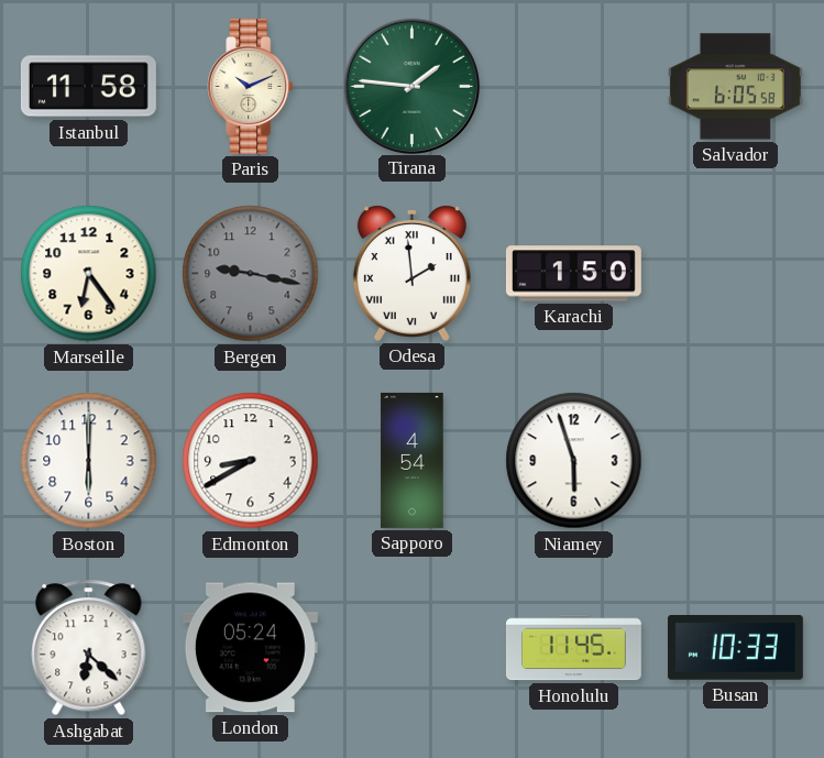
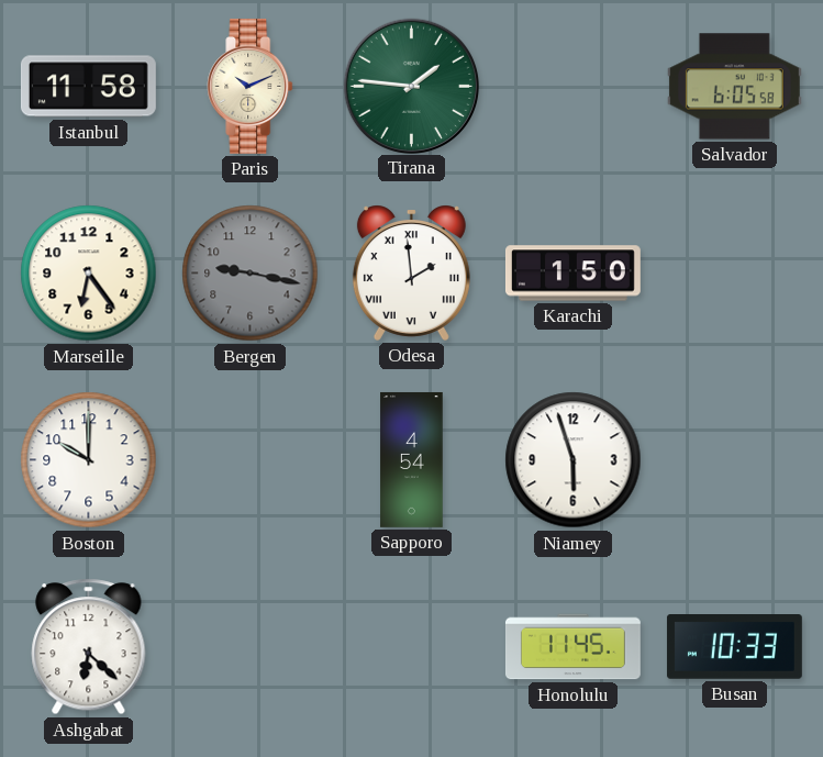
Boston: 6:00 -> 10:00
Edmonton: 8:40 -> none
London: 05:24 -> none
